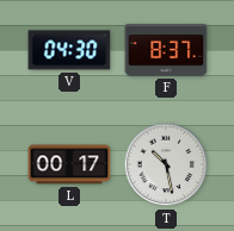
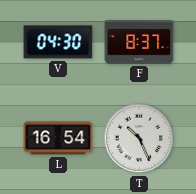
L: 00:17 -> 16:54
T: 10:28 -> 10:26
